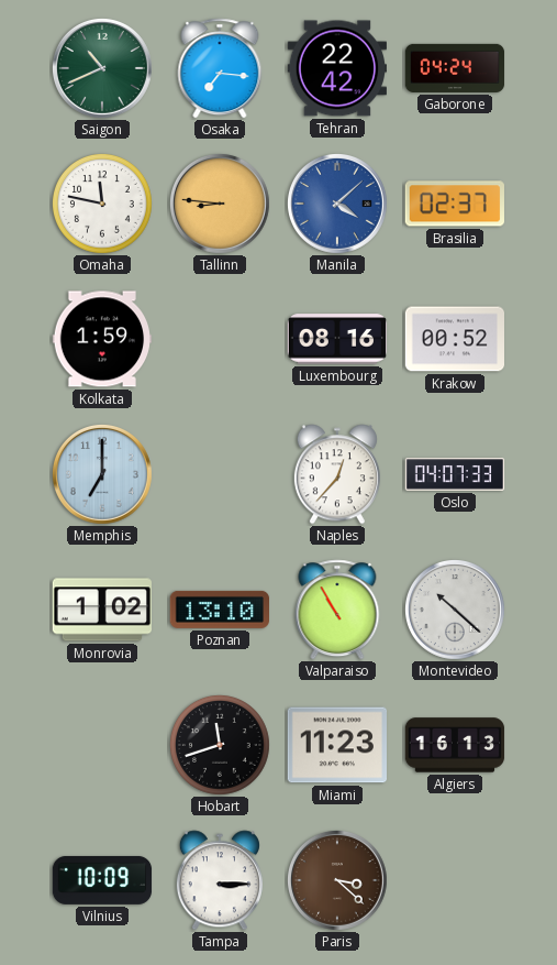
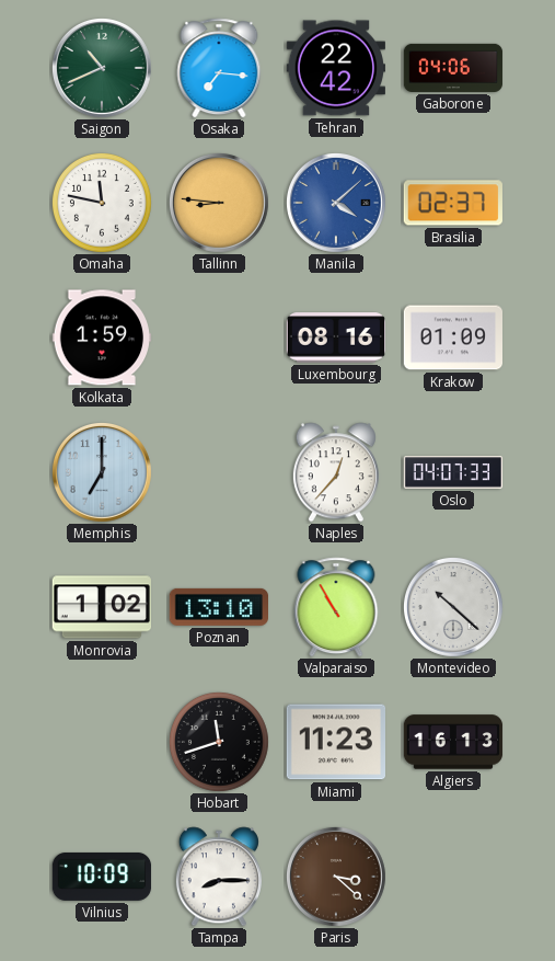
Gaborone: 04:24 -> 04:06
Krakow: 00:52 -> 01:09
Tampa: 3:15 -> 8:15
